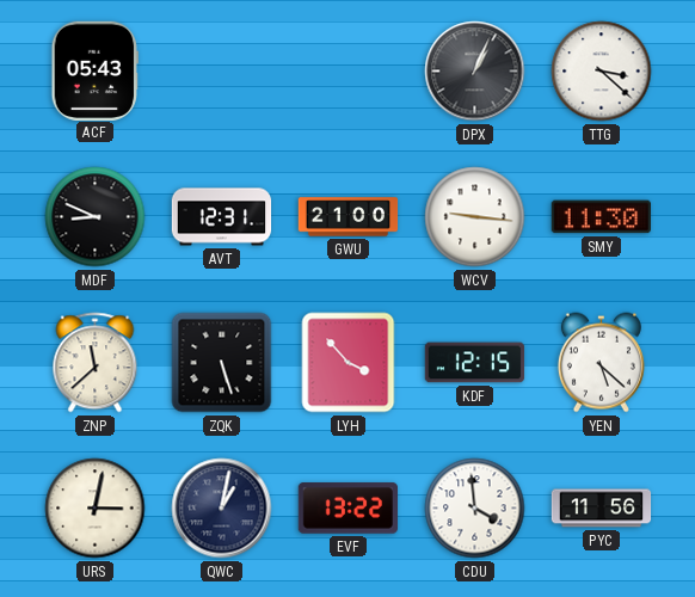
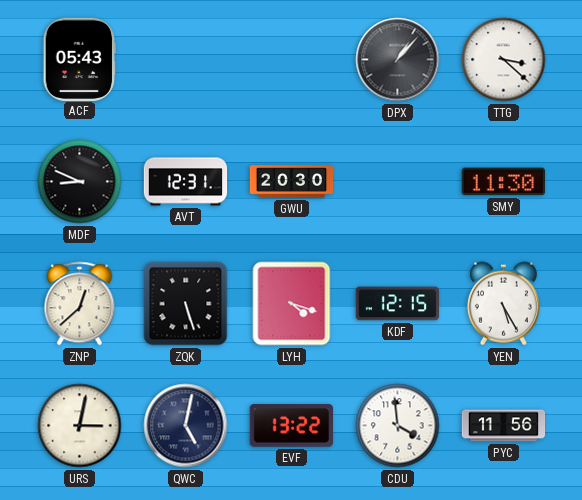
DPX: 1:04 -> 1:07
GWU: 21:00 -> 20:30
WCV: 9:16 -> none
ZNP: 11:38 -> 12:38
LYH: 3:53 -> 4:18
YEN: 5:22 -> 5:25
QWC: 1:02 -> 5:02
